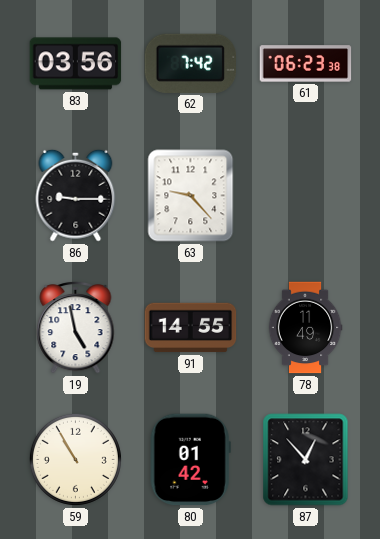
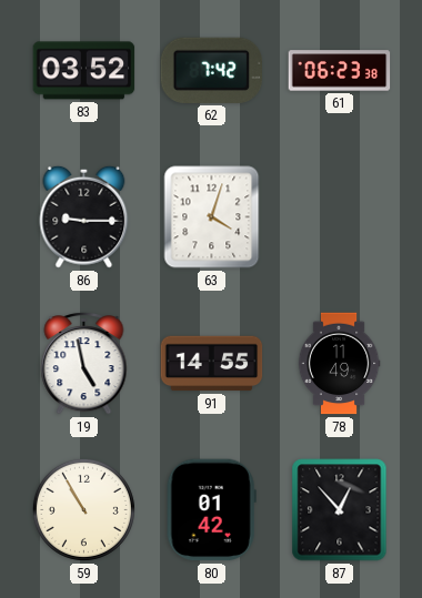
83: 03:56 -> 03:52
63: 9:23 -> 4:03
